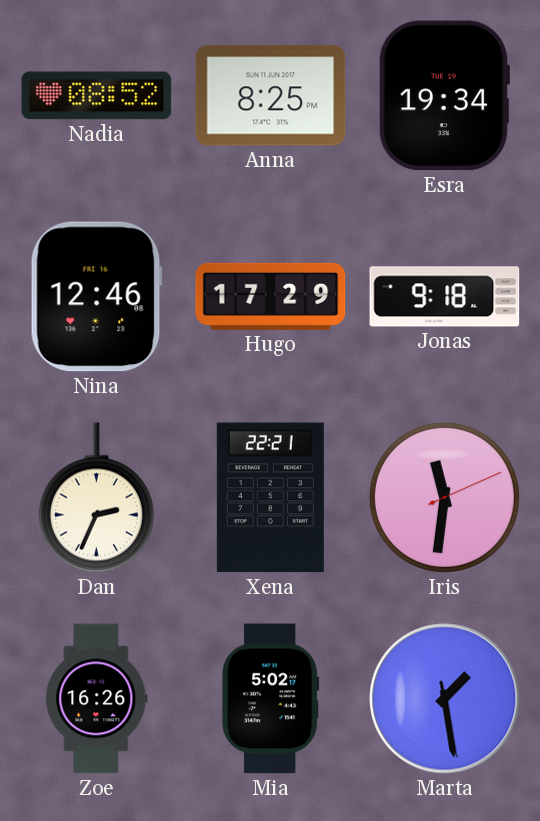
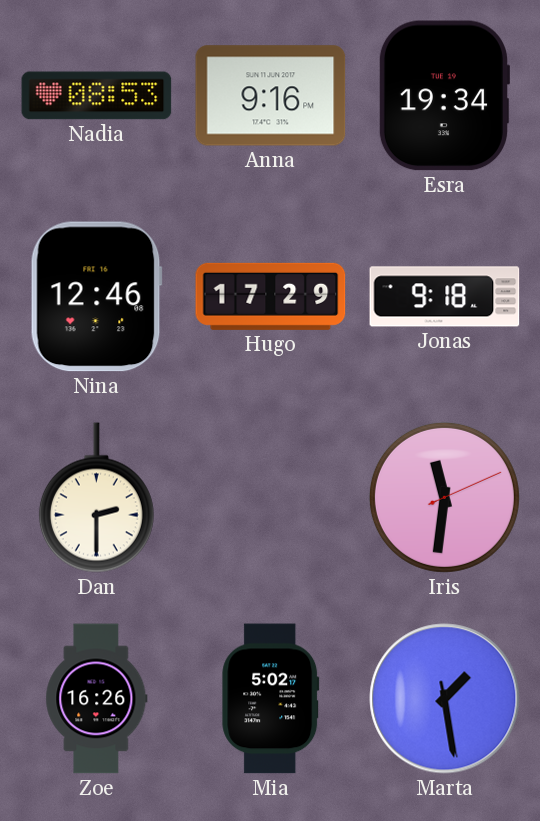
Nadia: 08:52 -> 08:53
Anna: 8:25 -> 9:16
Dan: 2:34 -> 2:30
Xena: 22:21 -> none
